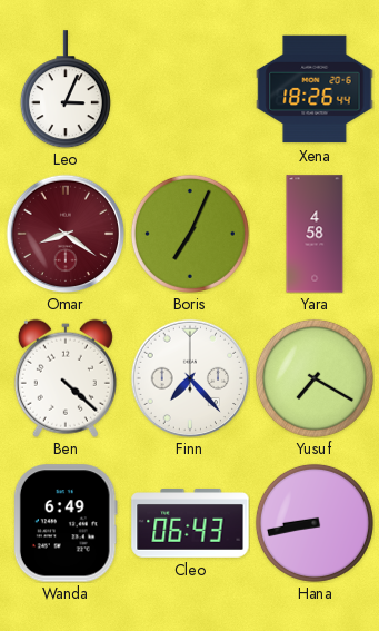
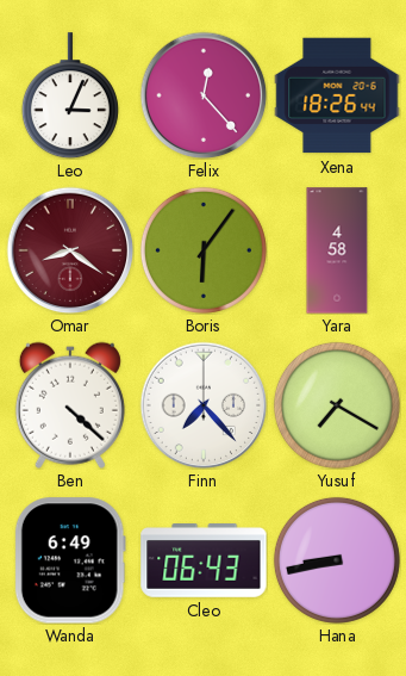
Felix: none -> 12:23
Boris: 7:04 -> 6:06
